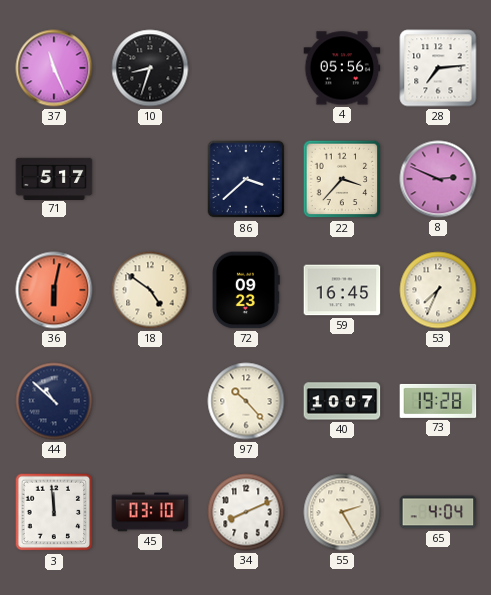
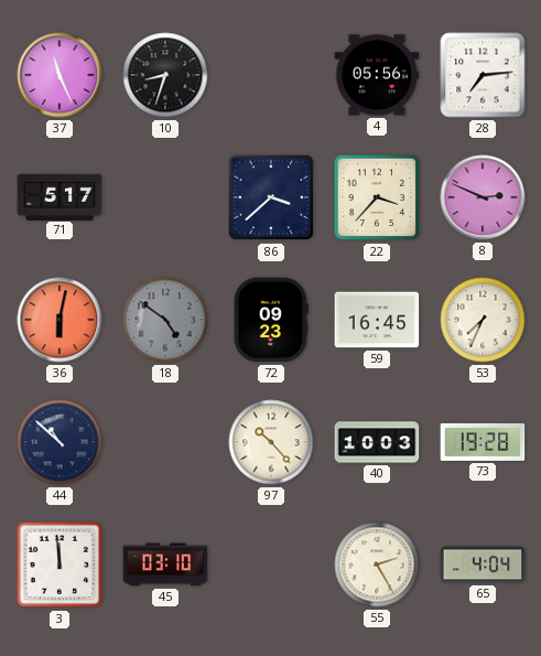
18 dial: cream -> grey
40: 10:07 -> 10:03
34: 8:11 -> none
